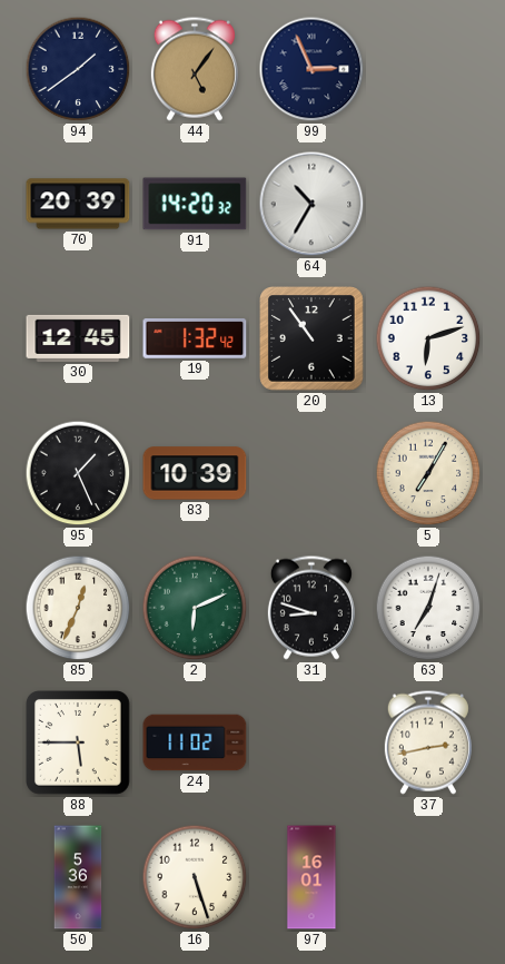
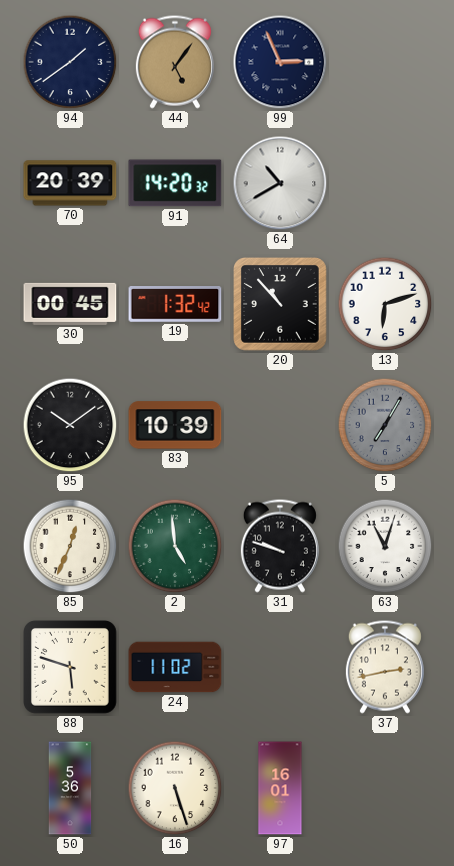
64: 10:35 -> 10:40
30: 12:45 -> 00:45
20: 10:54 -> 10:53
95: 1:26 -> 10:09
5 dial: cream -> grey
2: 6:11 -> 4:59
31: 8:48 -> 9:48
63: 7:03 -> 11:03
88: 5:45 -> 5:48
